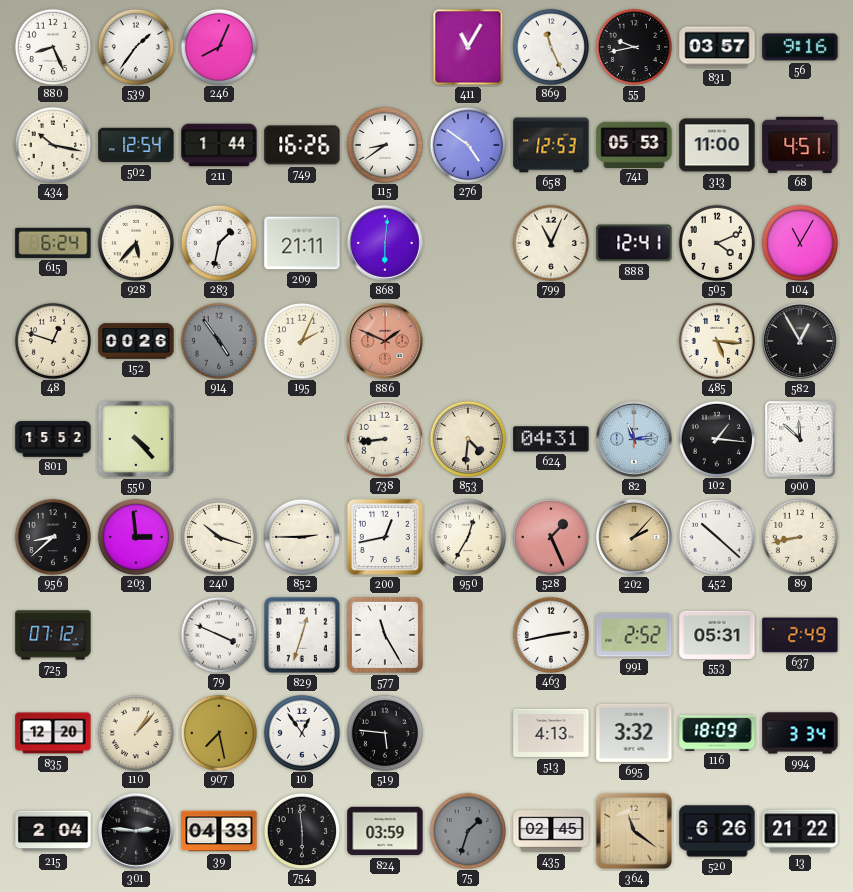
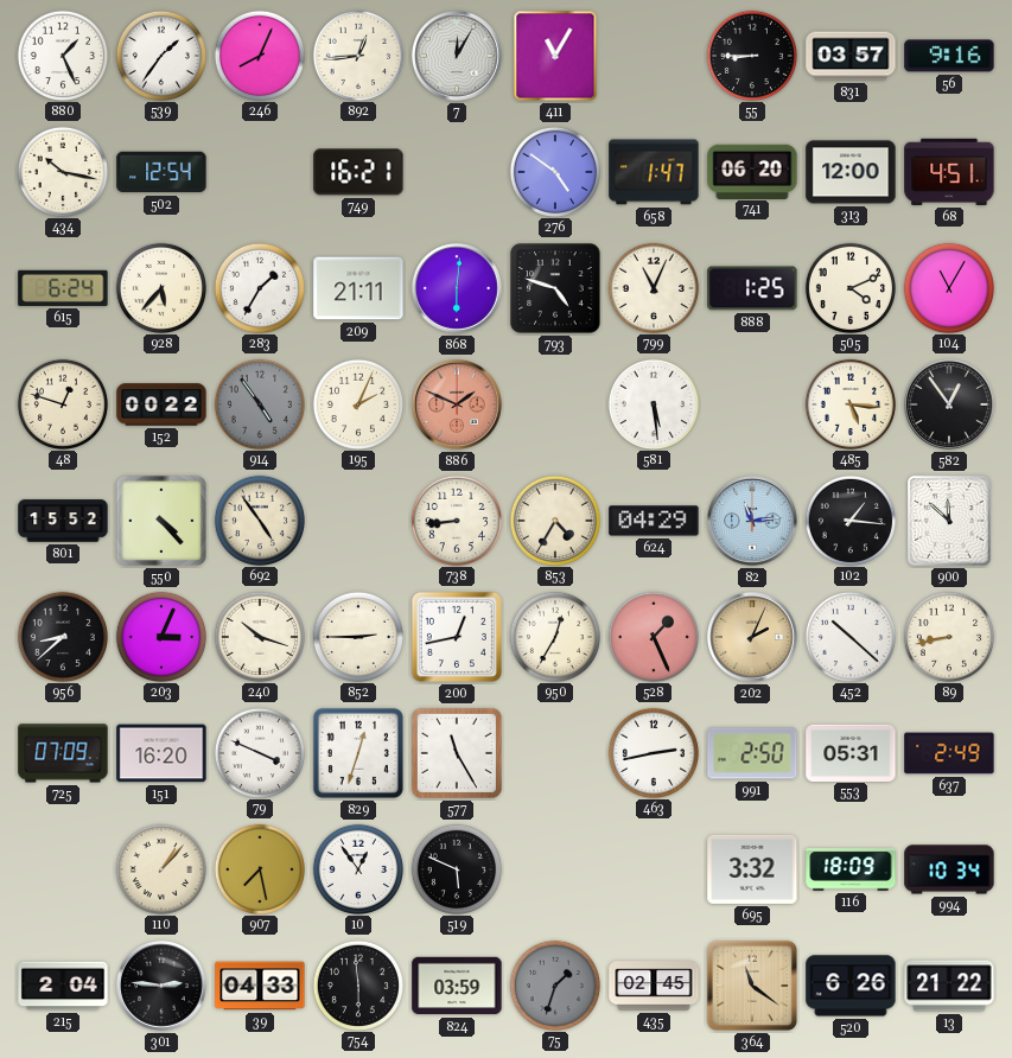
880: 8:26 -> 1:26
892: none -> 12:44
7: none -> 12:05
869: 11:26 -> none
55: 9:43 -> 8:45
211: 1:44 -> none
749: 16:26 -> 16:21
115: 8:39 -> none
658: 12:53 -> 1:47
741: 05:53 -> 06:20
313: 11:00 -> 12:00
283: 1:32 -> 1:35
793: none -> 4:48
888: 12:41 -> 1:25
152: 00:26 -> 00:22
581: none -> 5:29
582: 12:55 -> 12:54
692: none -> 4:54
853: 4:31 -> 4:35
624: 04:31 -> 04:29
203: 2:59 -> 3:04
202: 2:07 -> 2:04
725: 07:12 -> 07:09
151: none -> 16:20
991: 2:52 -> 2:50
835: 12:20 -> none
519: 5:46 -> 5:49
513: 4:13 -> none
994: 3:34 -> 10:34
